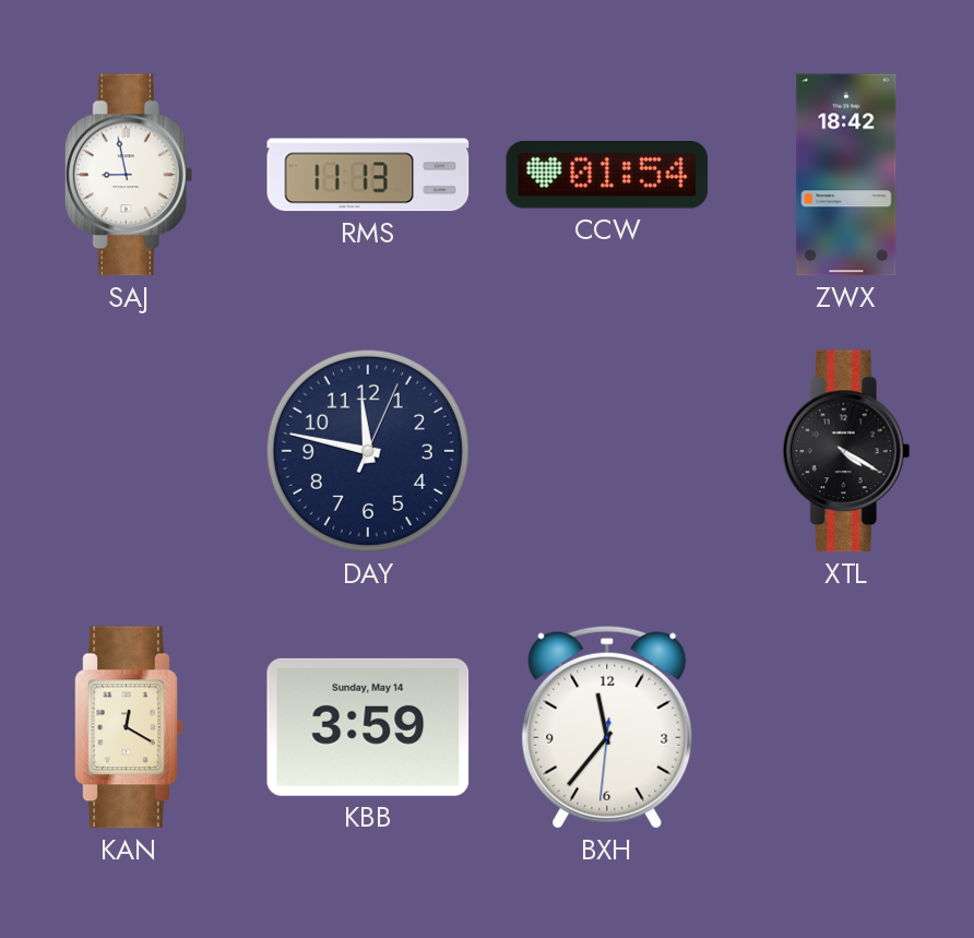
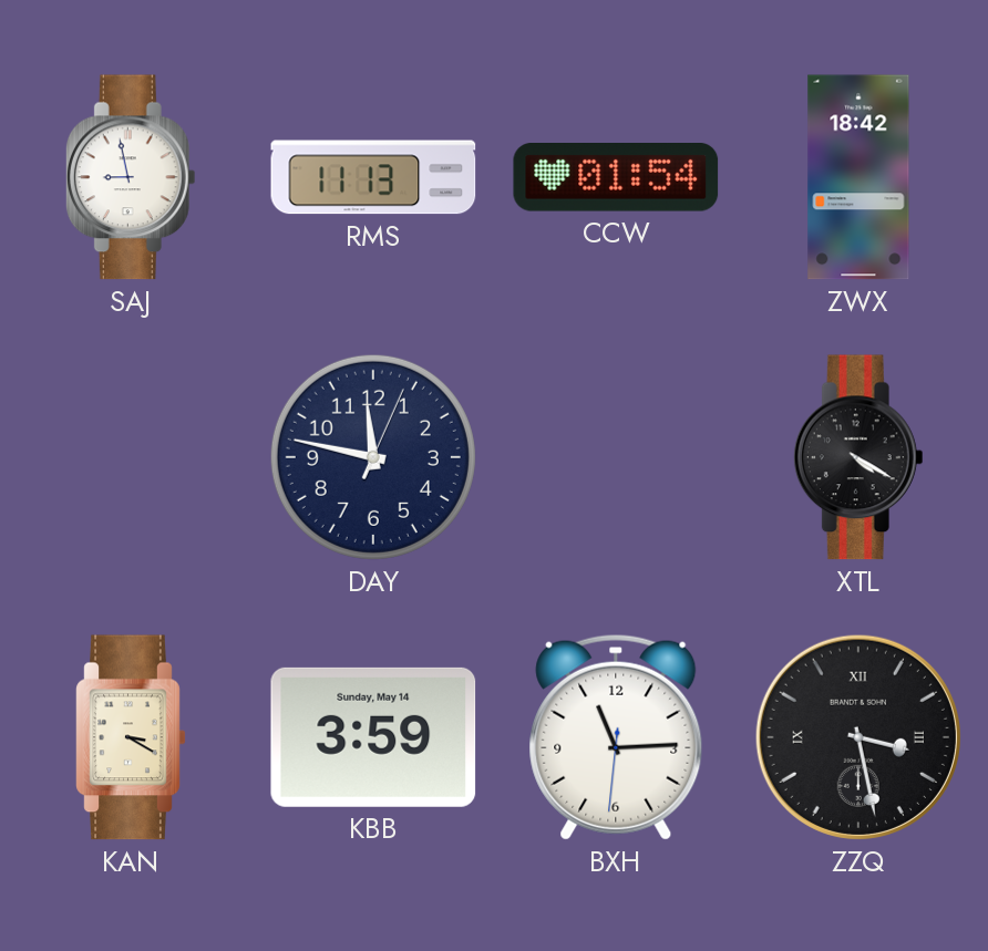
KAN: 12:20 -> 3:20
BXH: 11:36 -> 11:14
ZZQ: none -> 3:28
